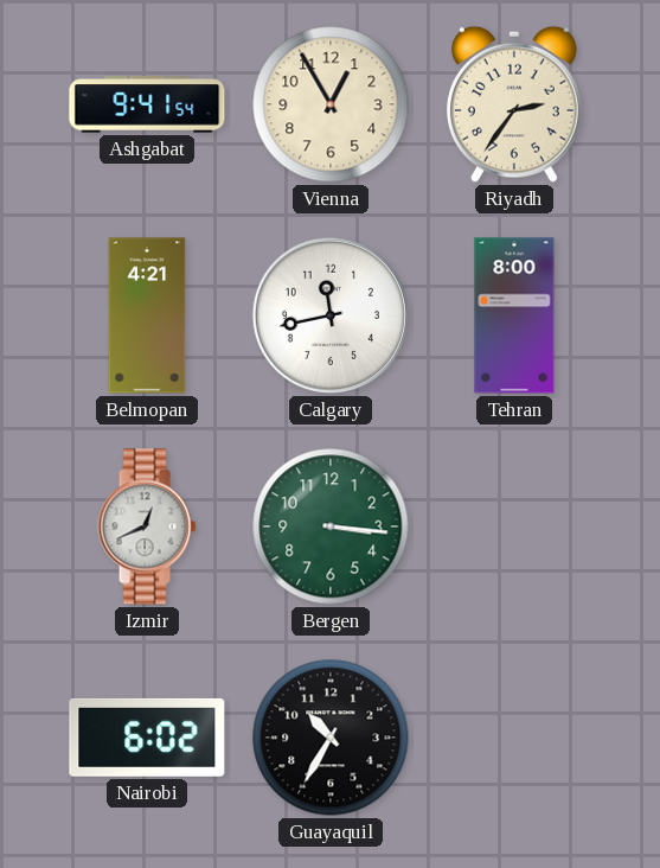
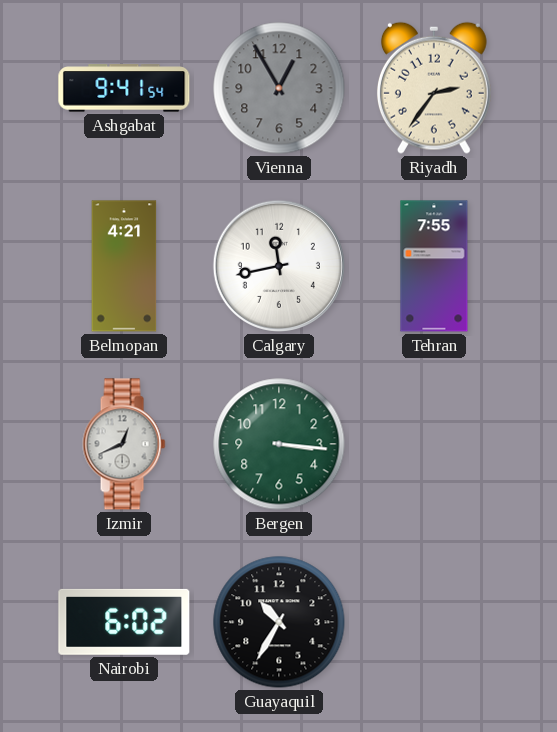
Vienna dial: cream -> grey
Tehran: 8:00 -> 7:55
